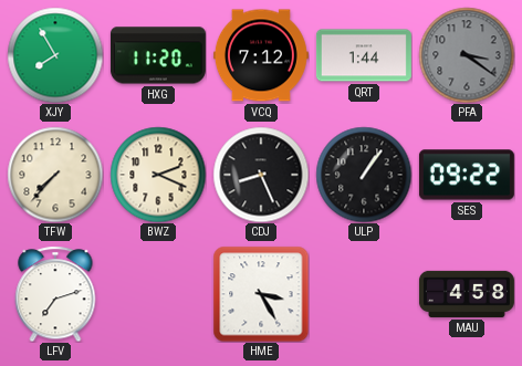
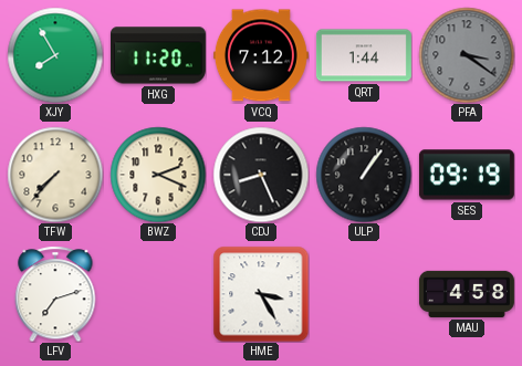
SES: 09:22 -> 09:19
